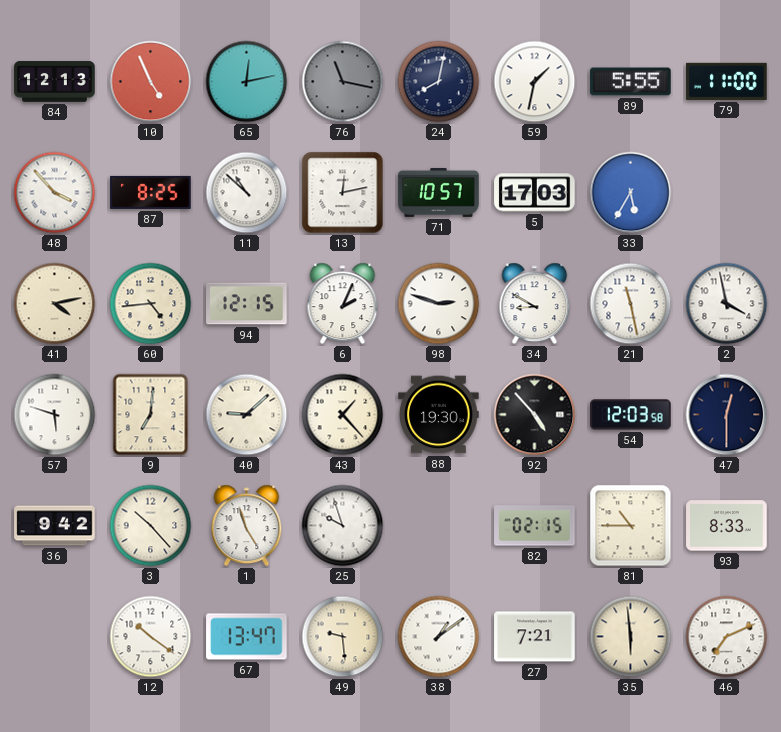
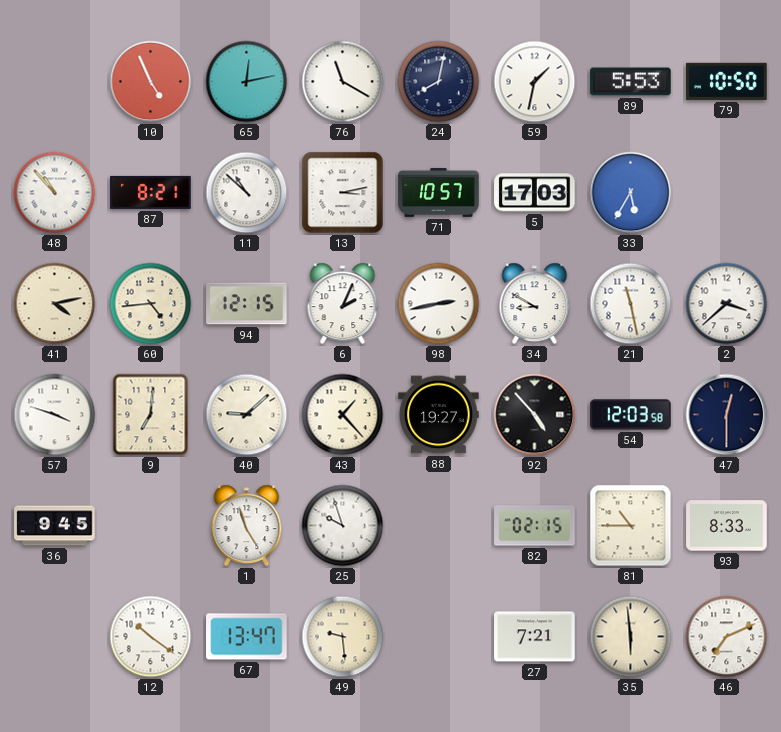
84: 12:13 -> none
76: 11:17 -> 11:20
76 dial: grey -> white
89: 5:55 -> 5:53
79: 11:00 -> 10:50
48: 3:53 -> 10:53
87: 8:25 -> 8:21
13: 12:13 -> 3:13
98: 2:48 -> 2:43
2: 3:58 -> 3:38
57: 5:48 -> 3:48
88: 19:30 -> 19:27
36: 9:42 -> 9:45
3: 10:23 -> none
38: 1:09 -> none
